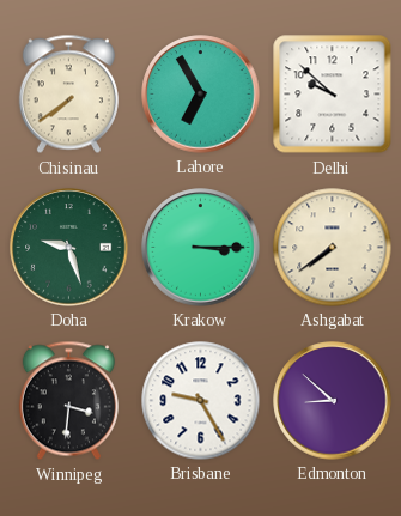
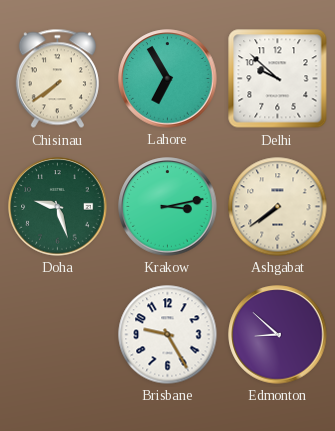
Krakow: 3:15 -> 3:13
Winnipeg: 3:31 -> none
